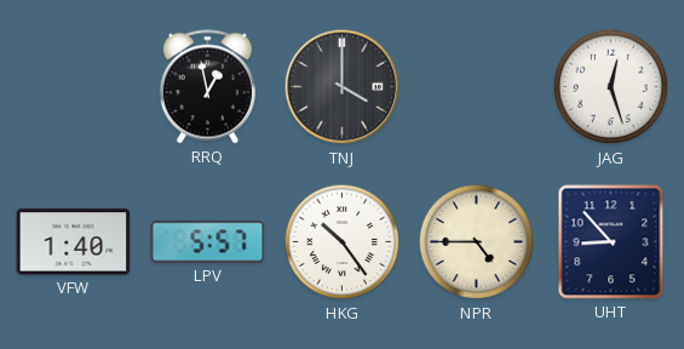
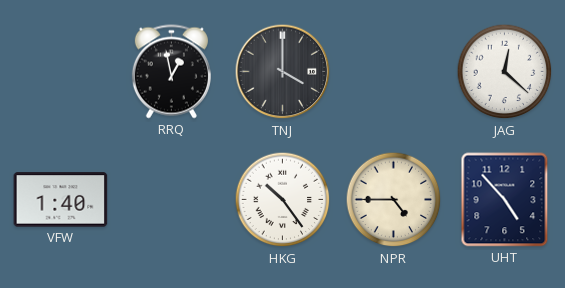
JAG: 12:27 -> 12:22
LPV: 5:57 -> none
UHT: 8:53 -> 4:53
